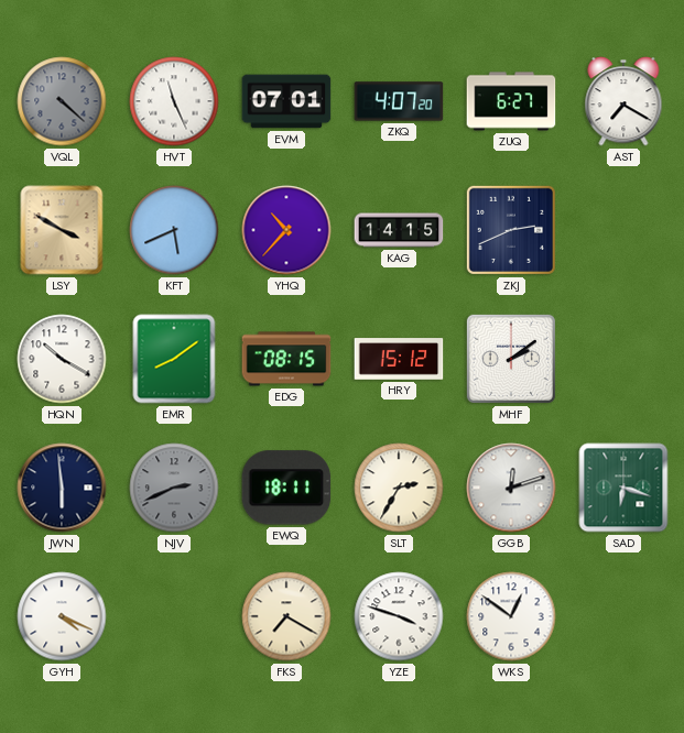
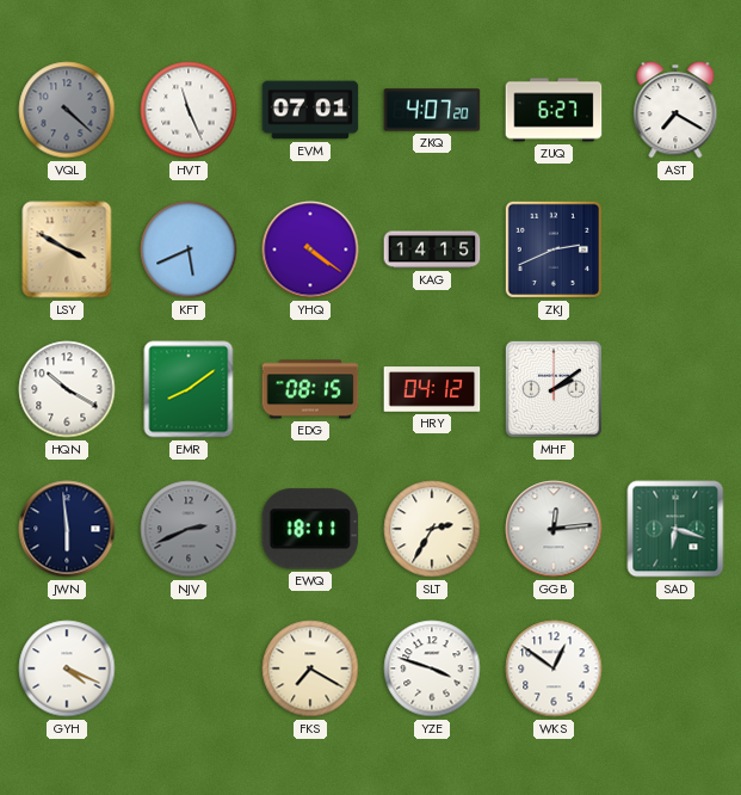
YHQ: 10:37 -> 4:21
HRY: 15:12 -> 04:12
GGB: 12:12 -> 12:14
